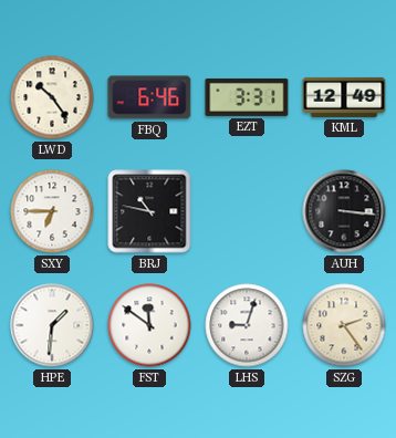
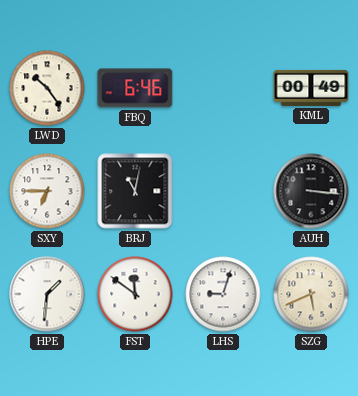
EZT: 3:31 -> none
KML: 12:49 -> 00:49
BRJ: 10:47 -> 11:02
SZG: 2:24 -> 5:41
